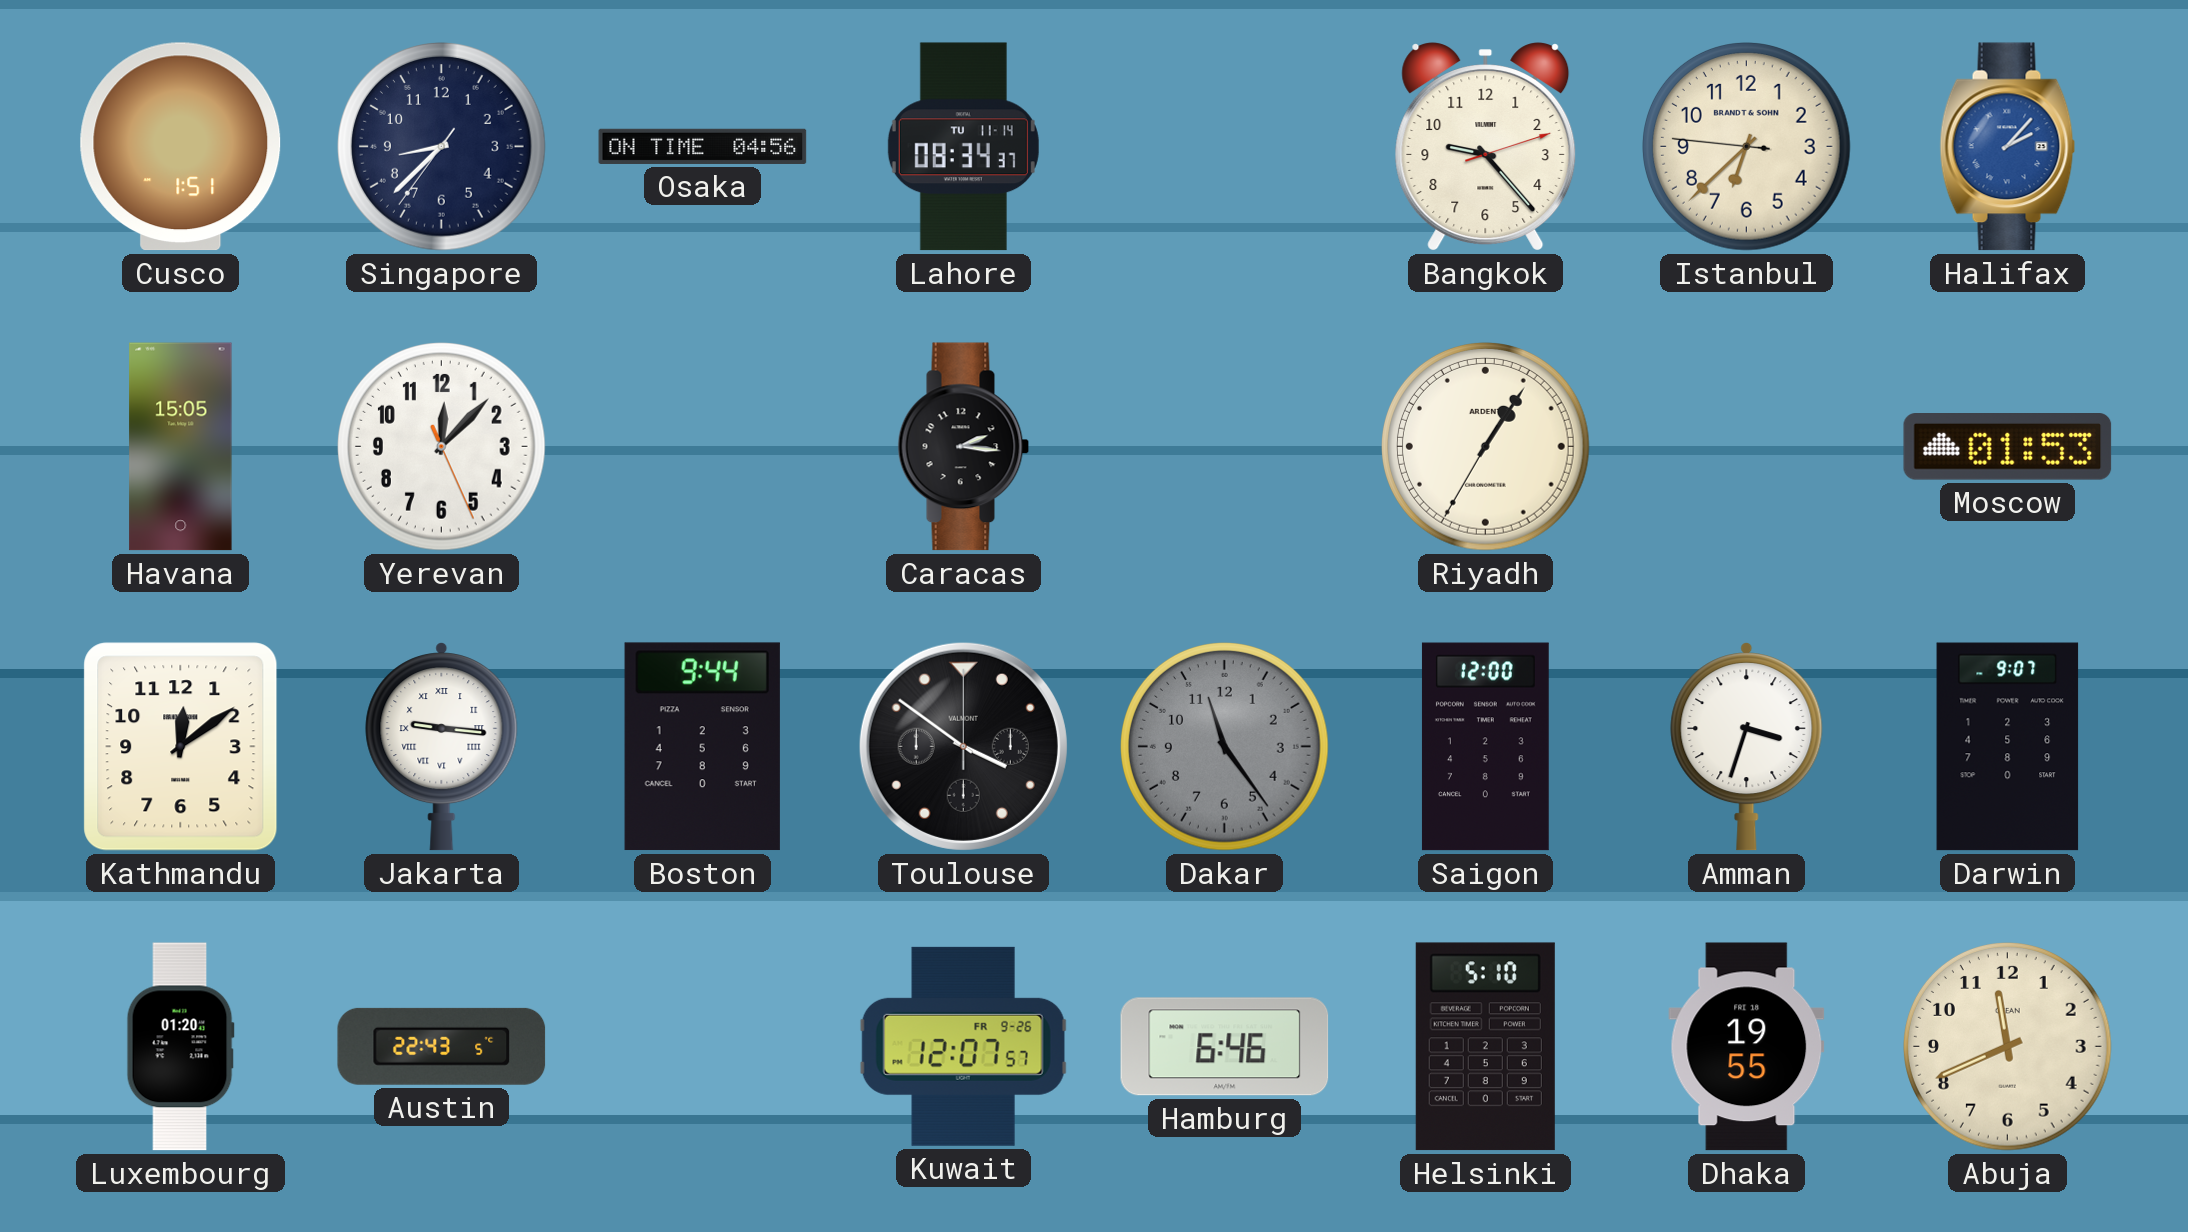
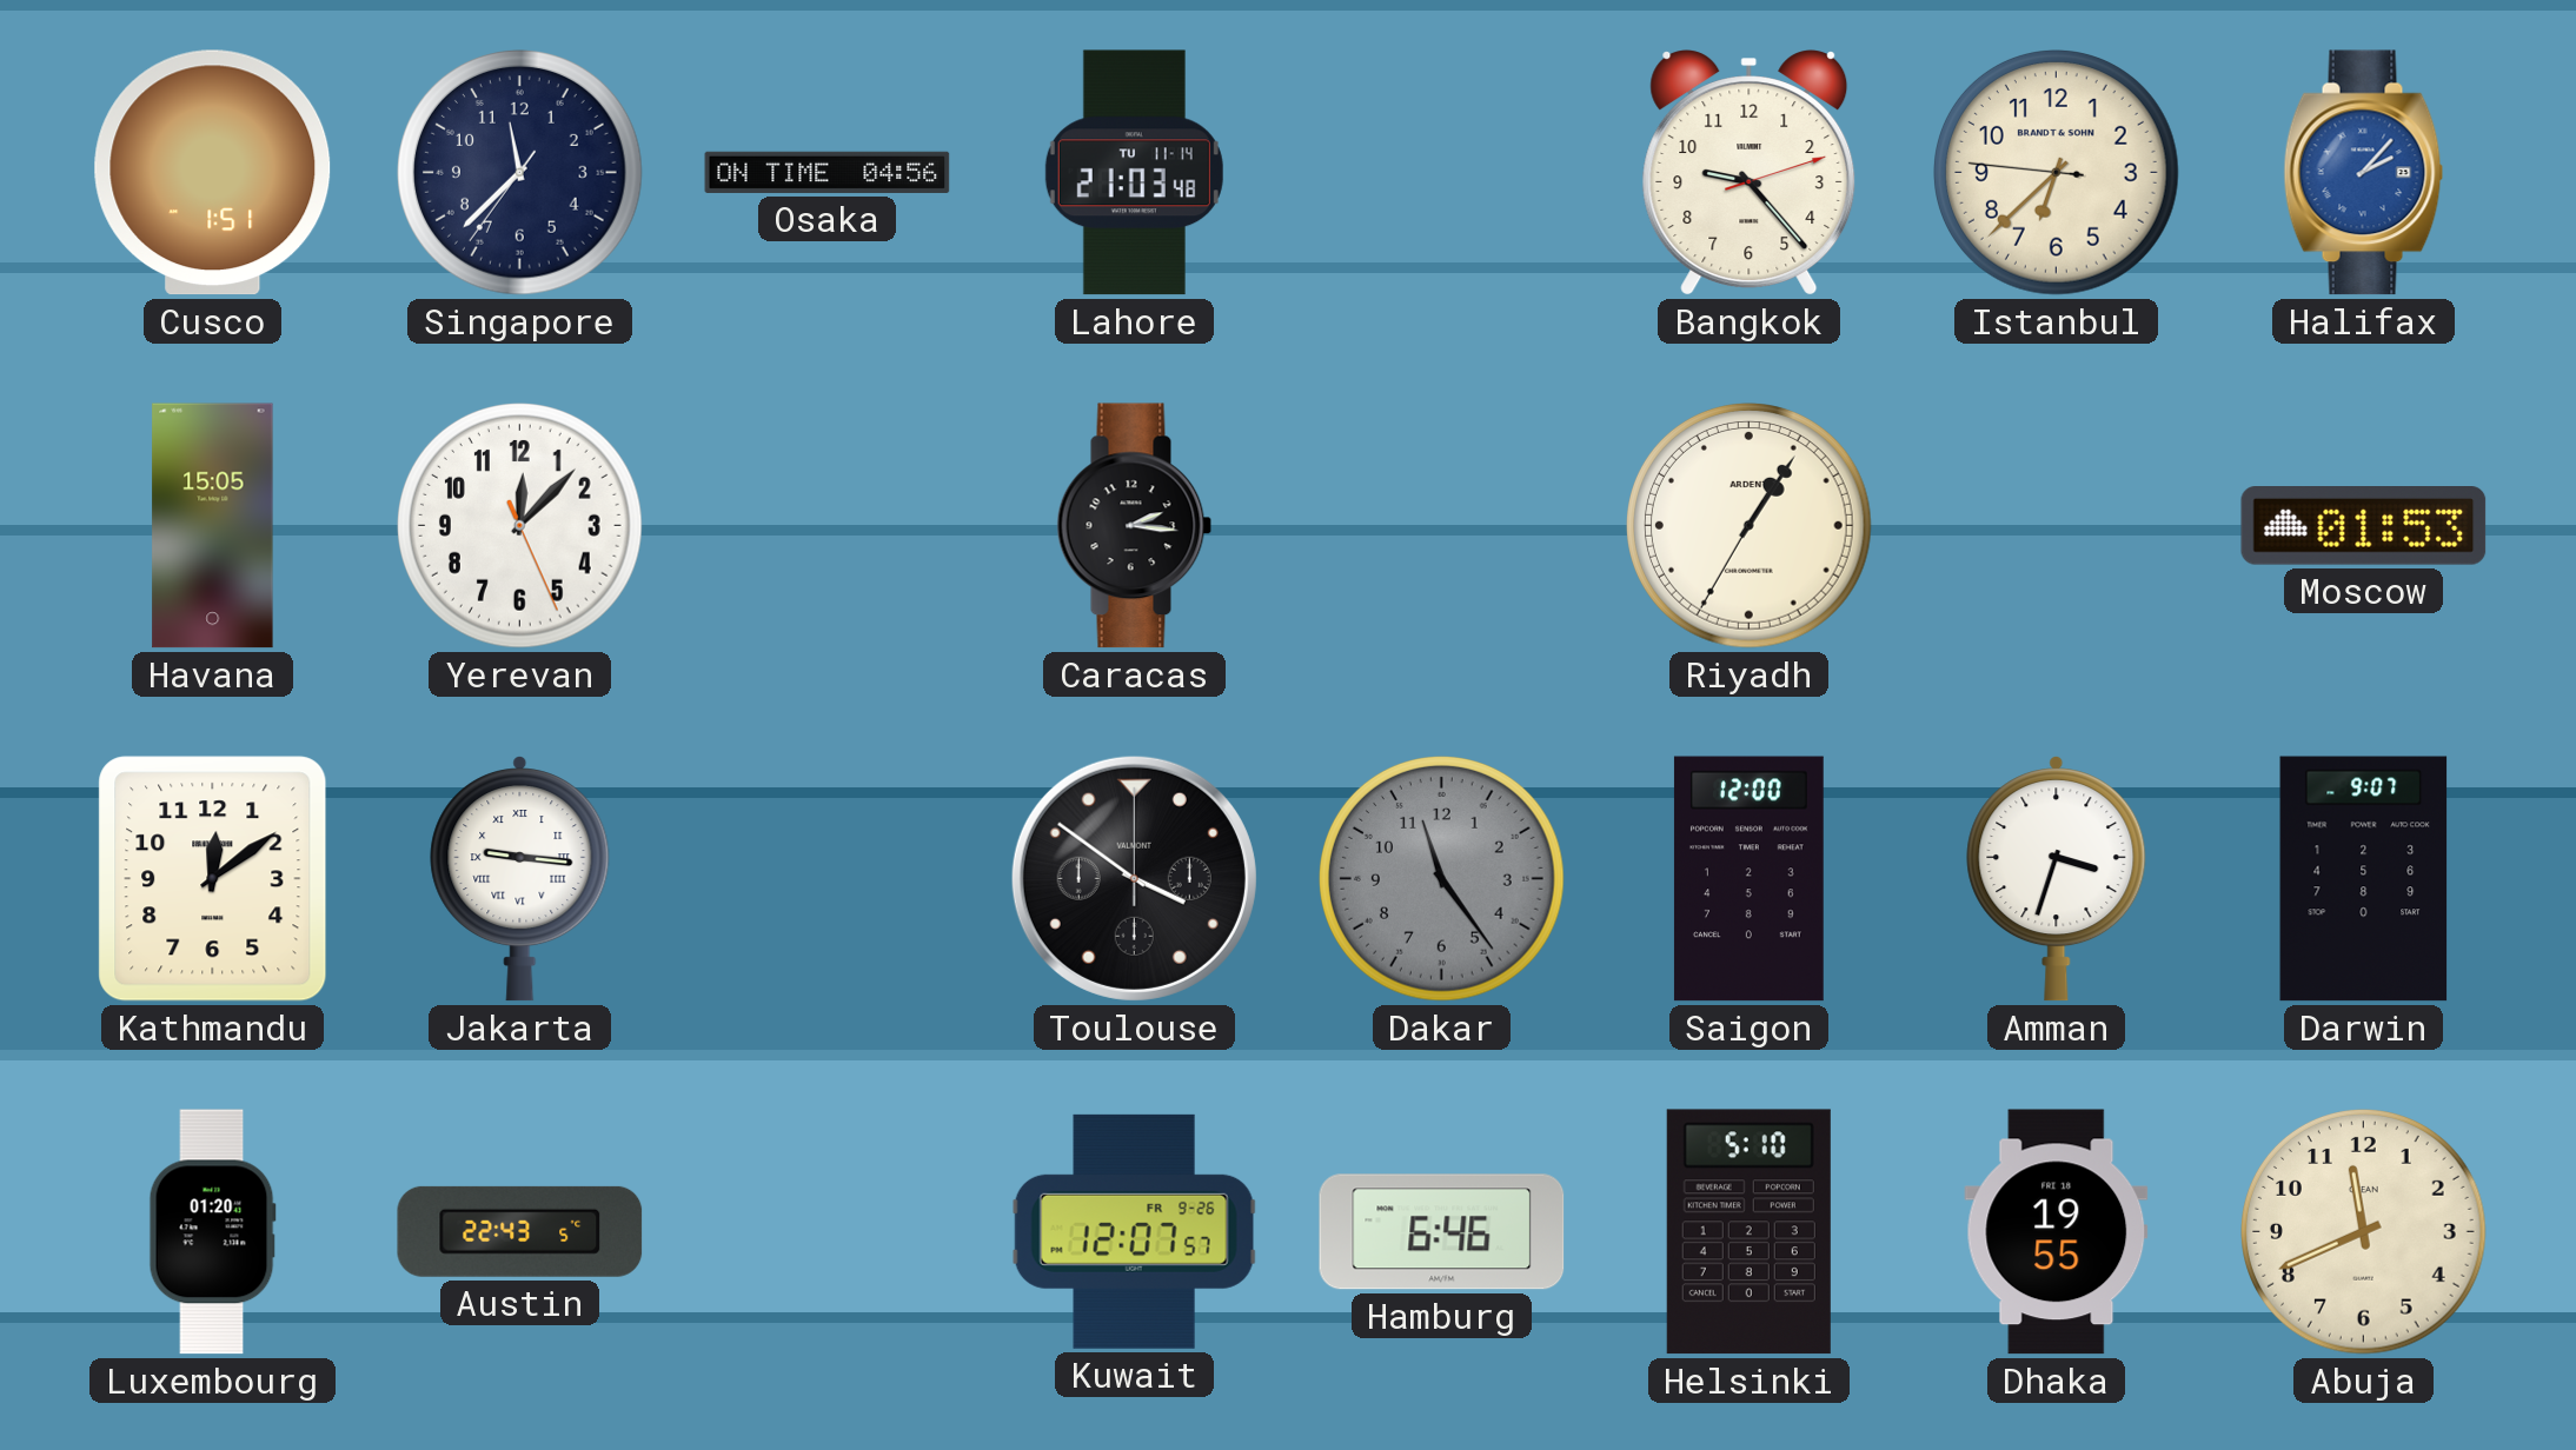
Singapore: 8:37 -> 11:37
Lahore: 08:34 -> 21:03
Boston: 9:44 -> none
